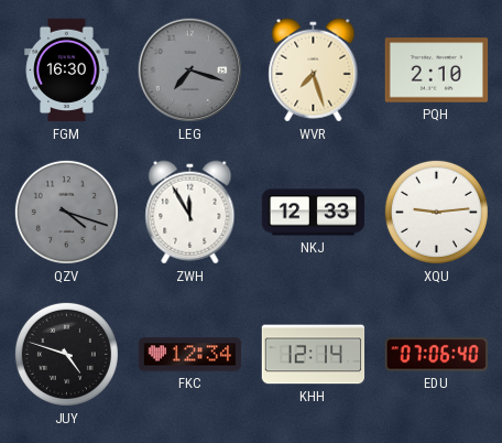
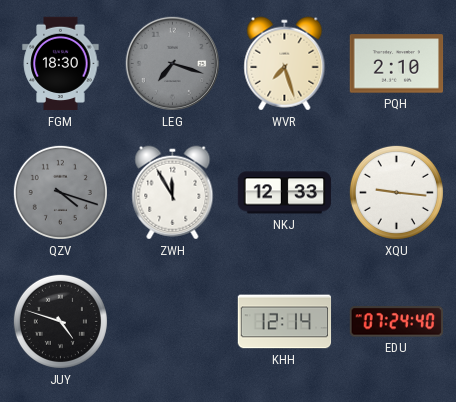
FGM: 16:30 -> 18:30
XQU: 9:14 -> 9:16
FKC: 12:34 -> none
EDU: 07:06 -> 07:24
